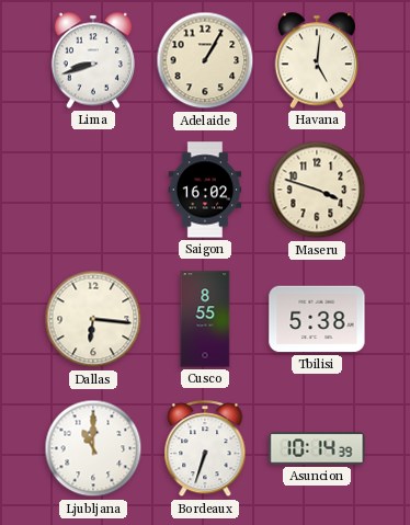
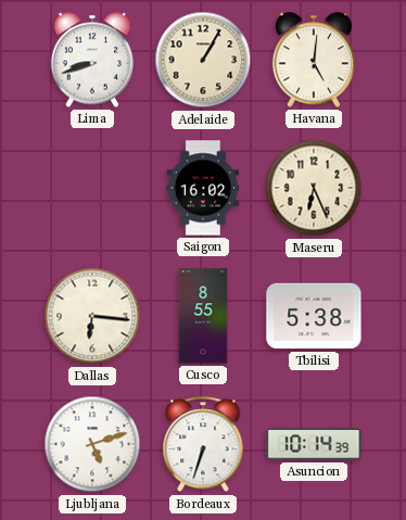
Maseru: 3:48 -> 6:26
Ljubljana: 11:00 -> 5:12
